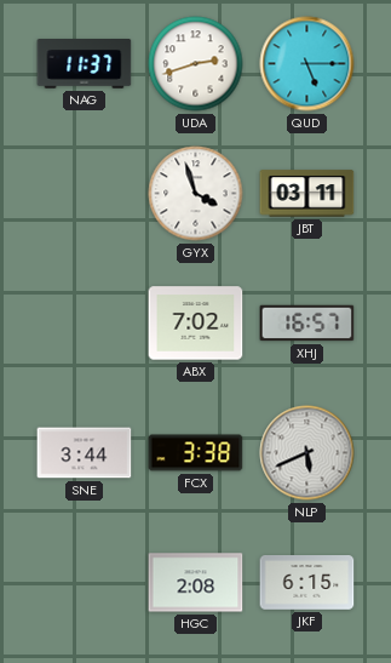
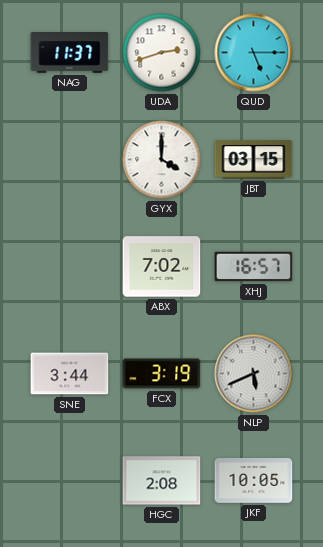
GYX: 3:57 -> 4:00
JBT: 03:11 -> 03:15
FCX: 3:38 -> 3:19
JKF: 6:15 -> 10:05
